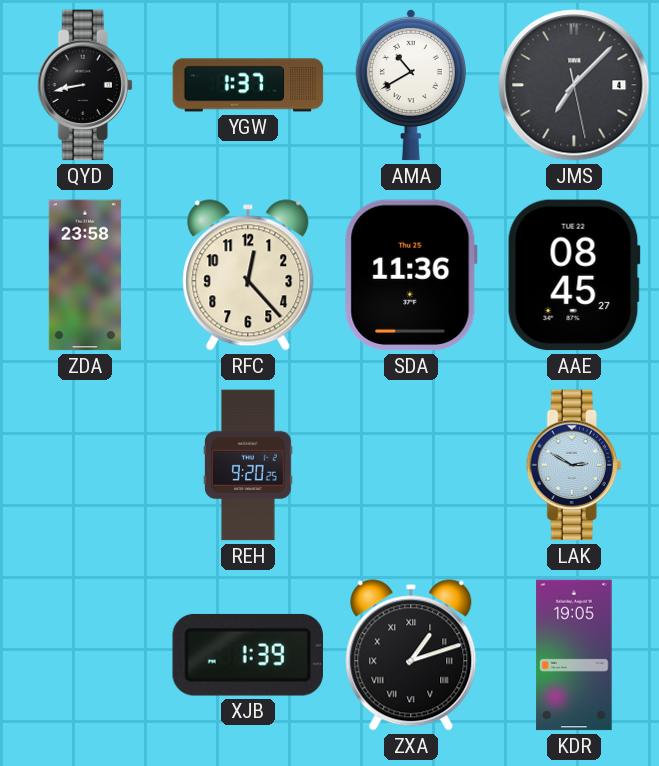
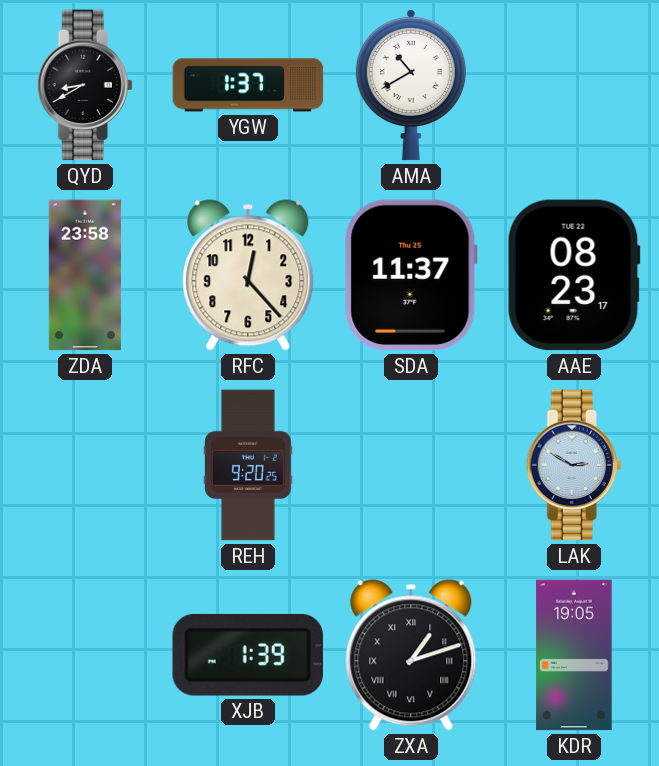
QYD: 8:43 -> 8:40
JMS: 7:07 -> none
SDA: 11:36 -> 11:37
AAE: 08:45 -> 08:23
